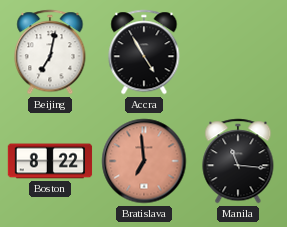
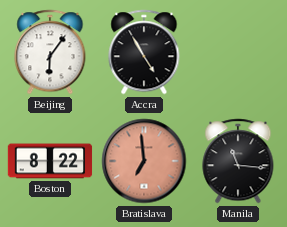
Beijing: 7:02 -> 6:06
